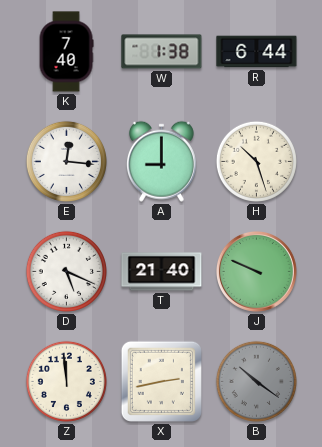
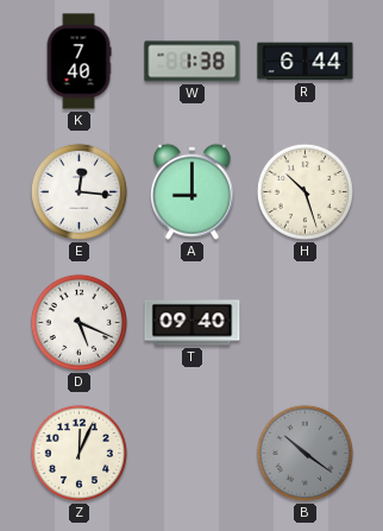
T: 21:40 -> 09:40
J: 9:49 -> none
Z: 11:59 -> 12:04
X: 2:43 -> none
